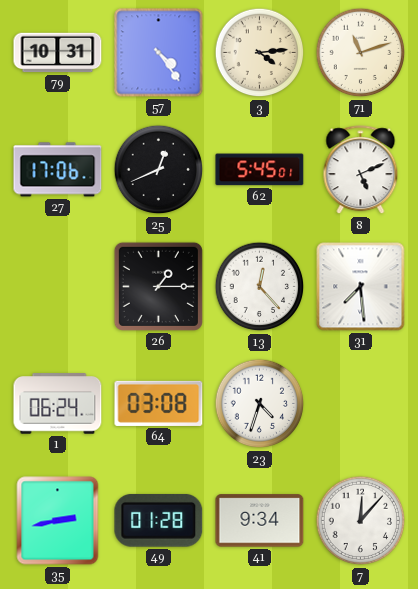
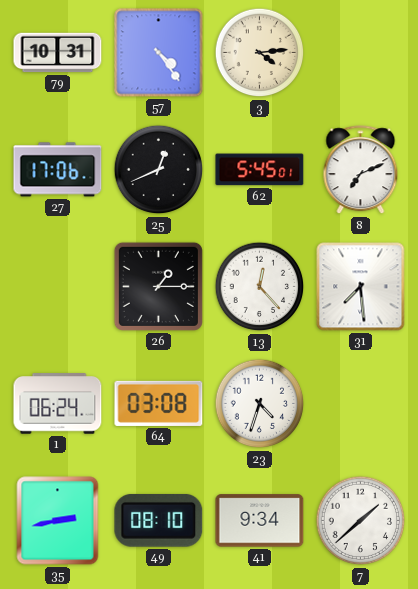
71: 11:12 -> none
8: 5:11 -> 7:11
49: 01:28 -> 08:10
7: 12:07 -> 1:38
